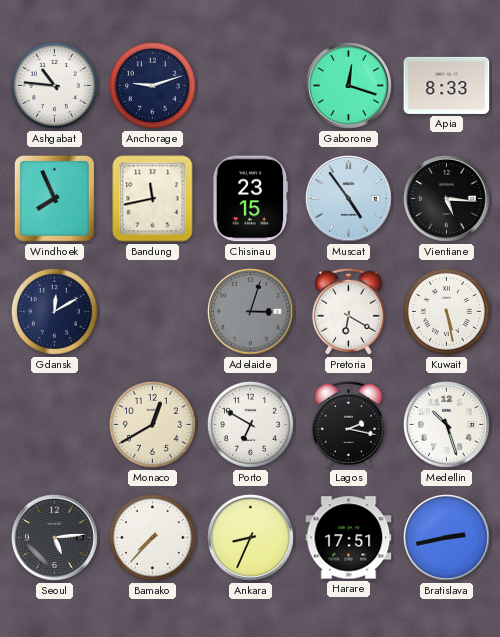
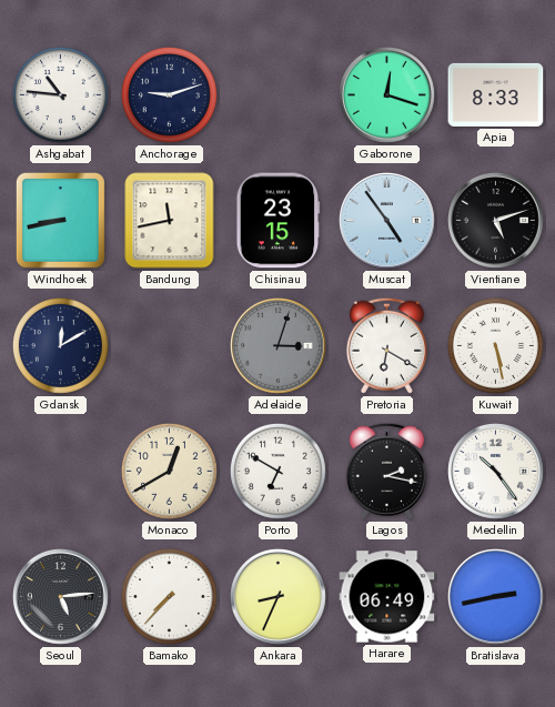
Windhoek: 7:56 -> 8:43
Vientiane: 5:16 -> 5:12
Medellin: 10:27 -> 10:24
Harare: 17:51 -> 06:49
